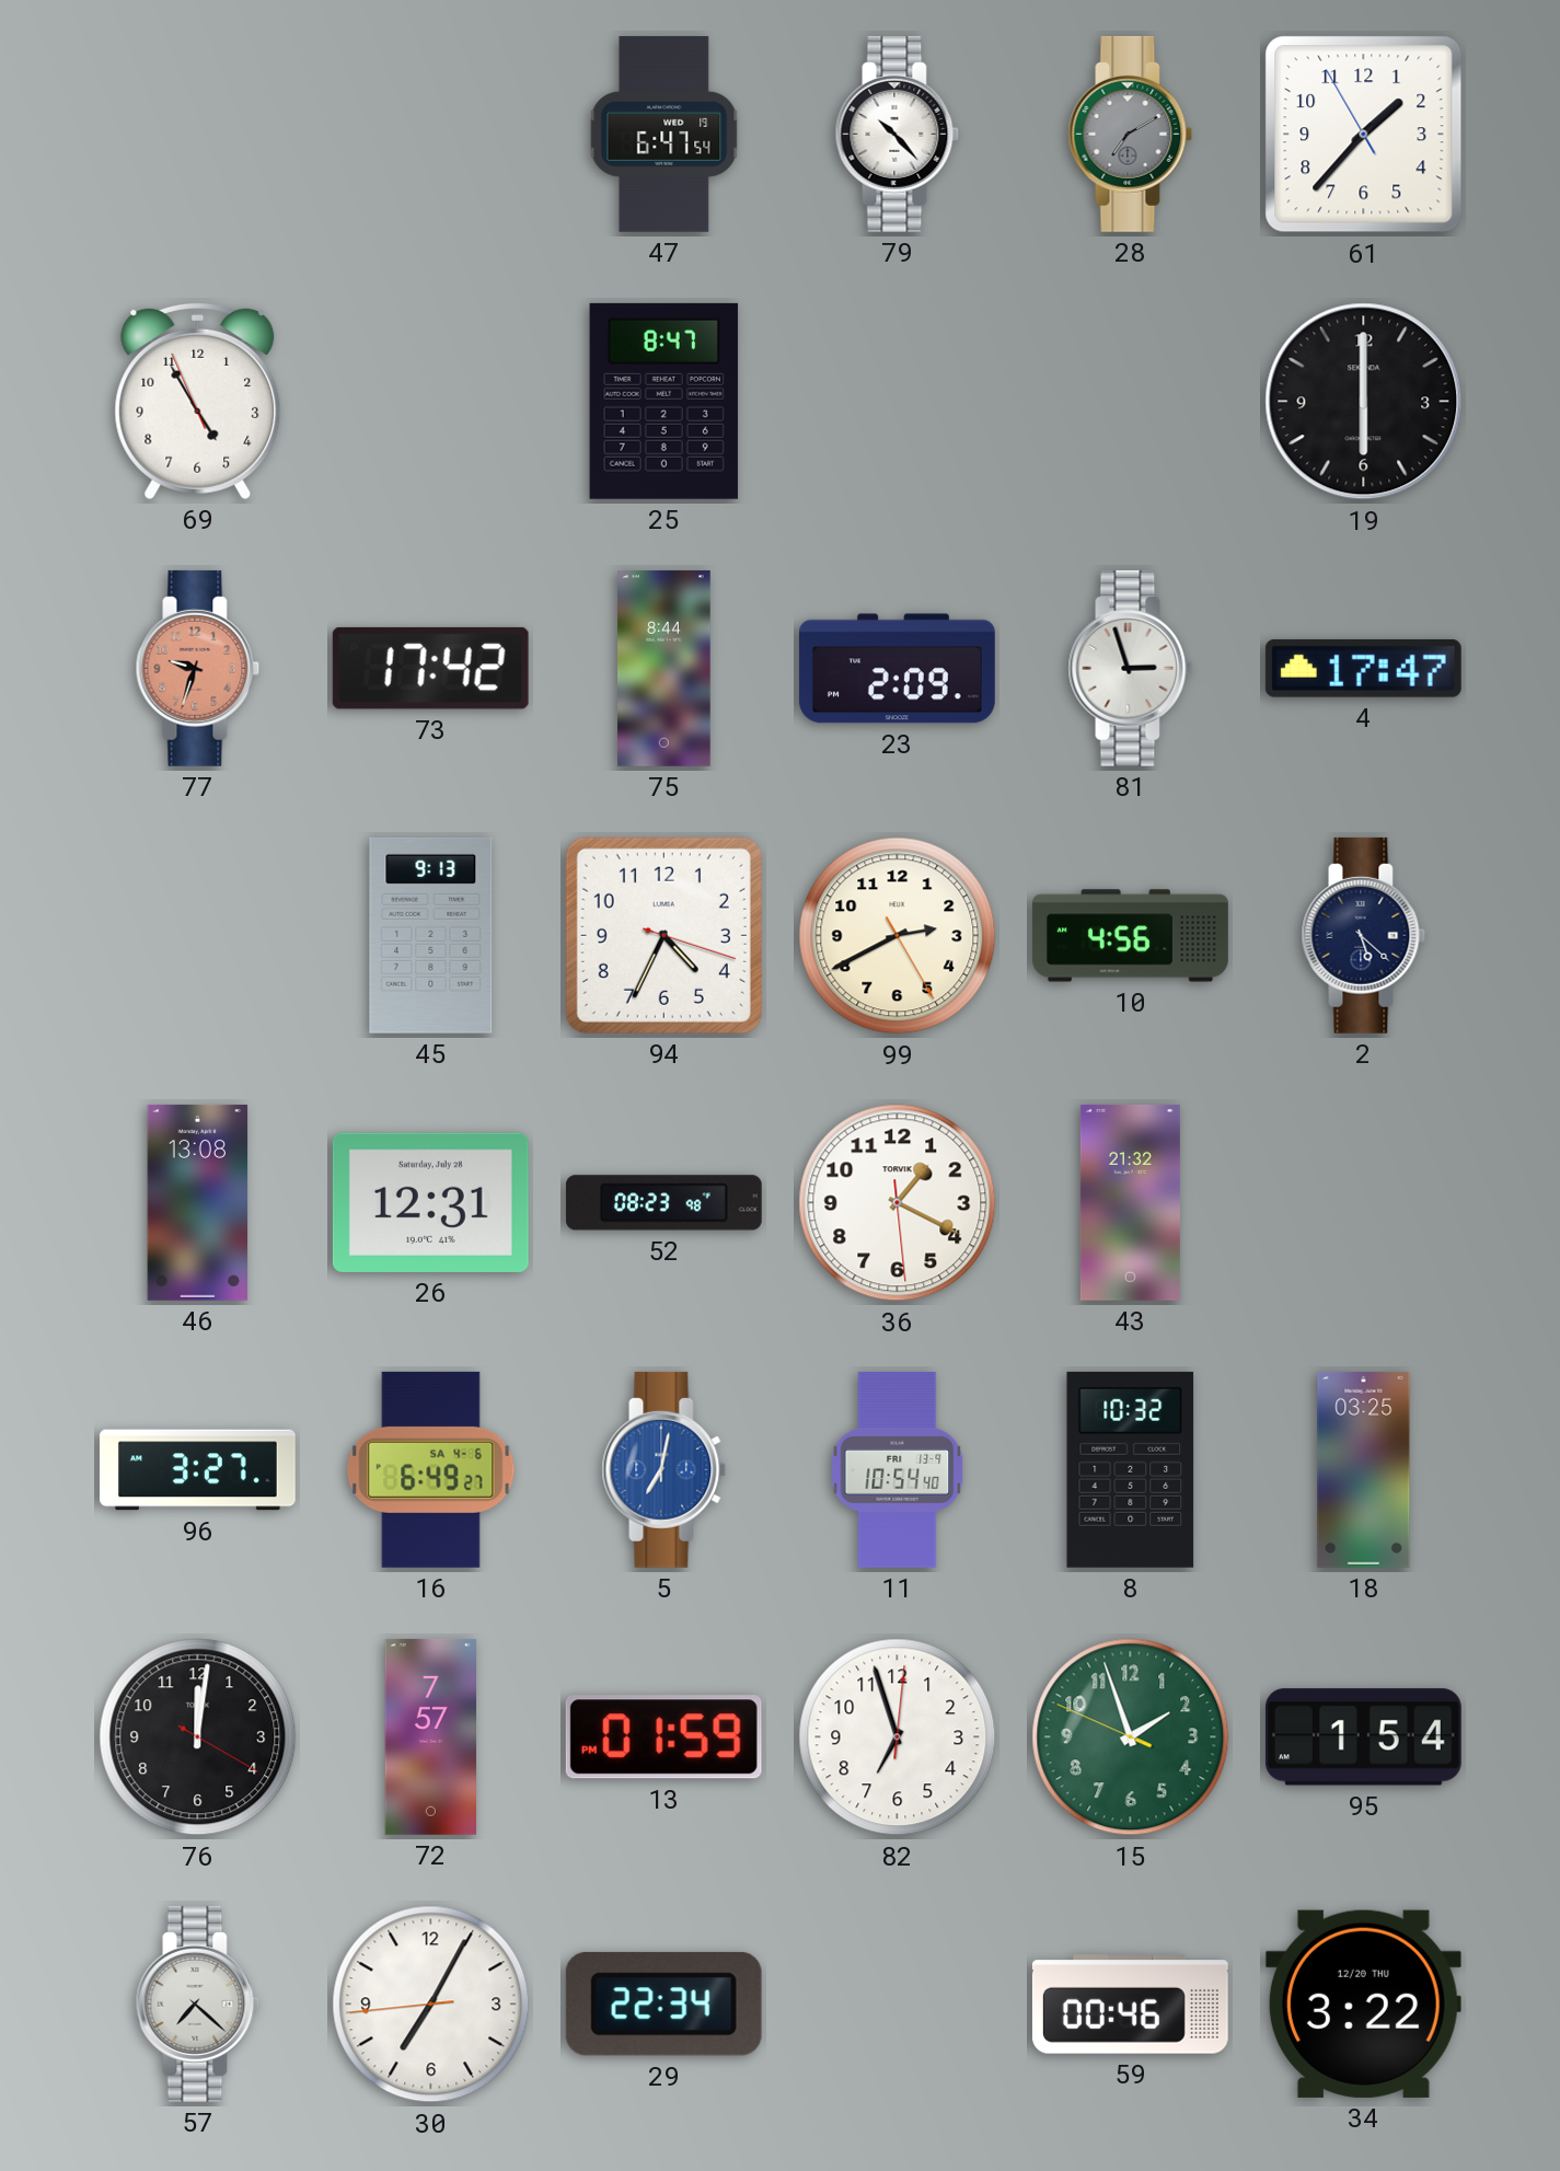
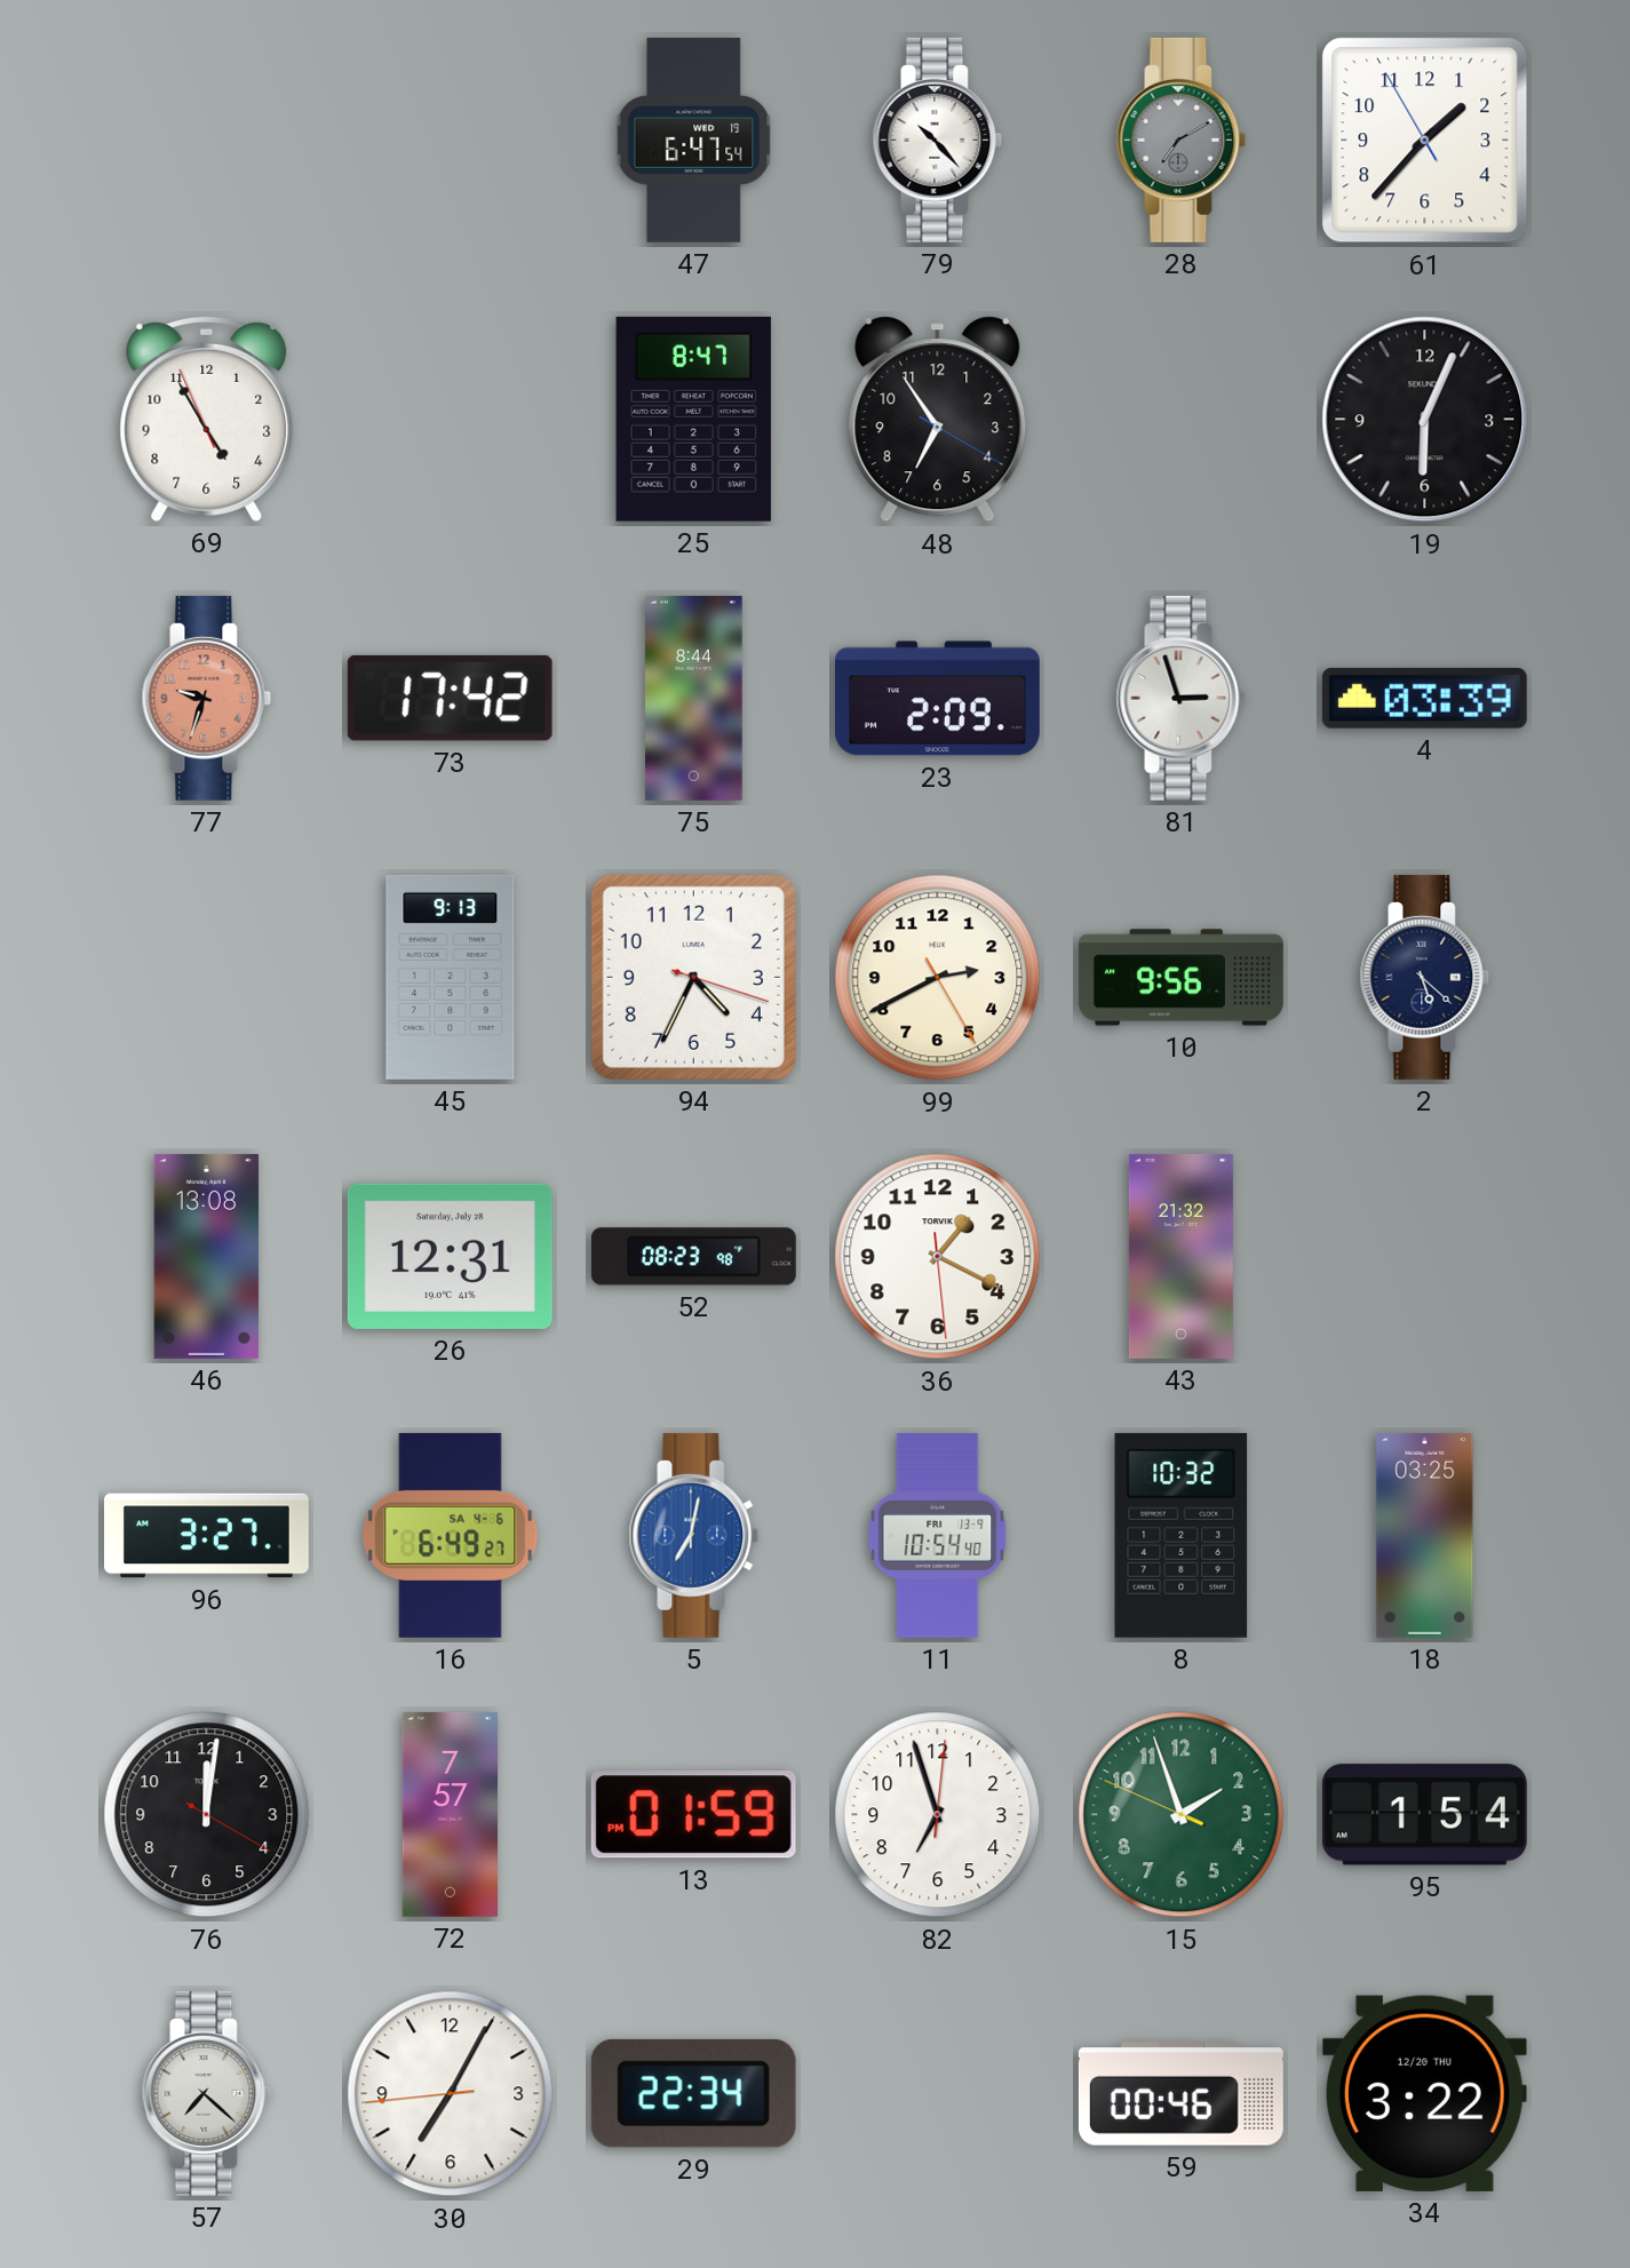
48: none -> 6:54
19: 6:00 -> 6:04
4: 17:47 -> 03:39
10: 4:56 -> 9:56
